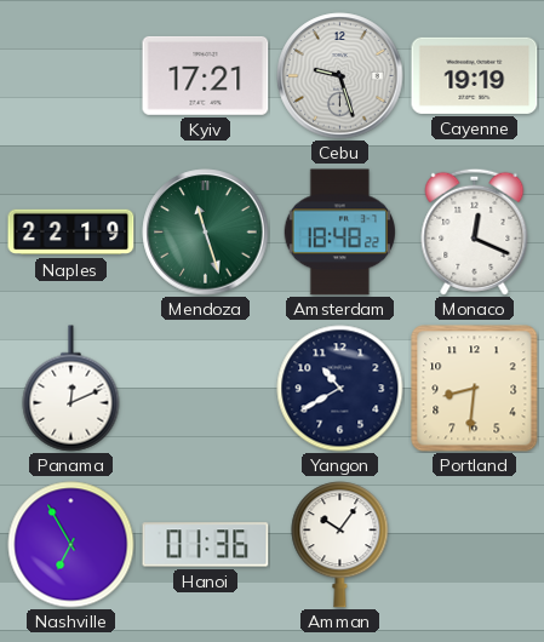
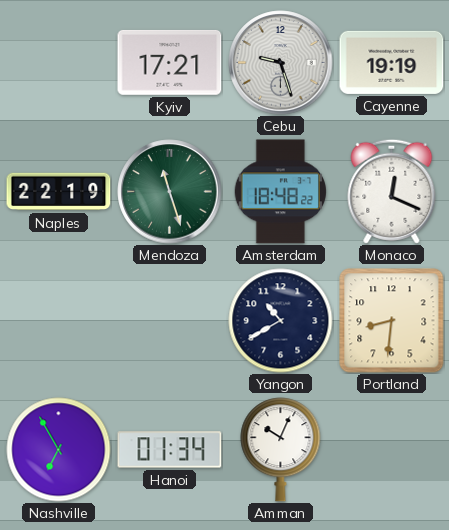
Panama: 12:11 -> none
Hanoi: 01:36 -> 01:34
Amman: 10:06 -> 10:04
